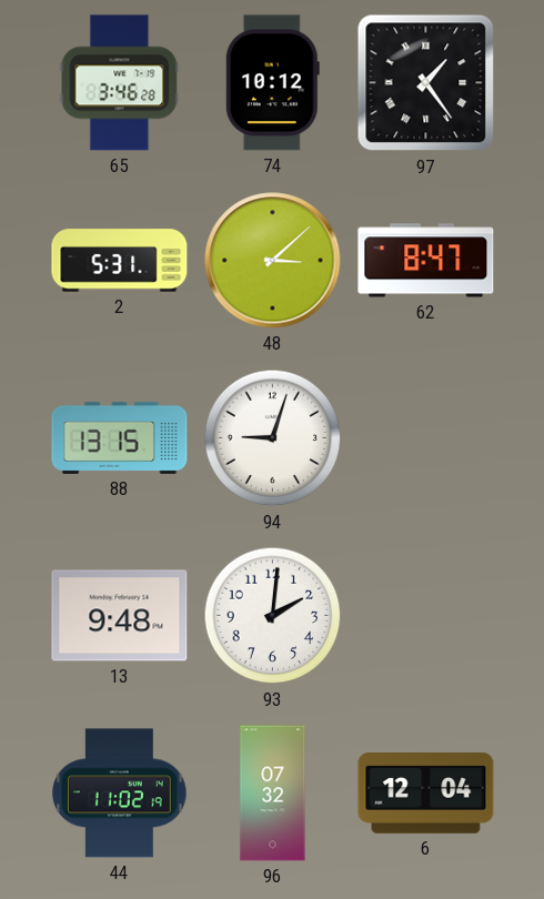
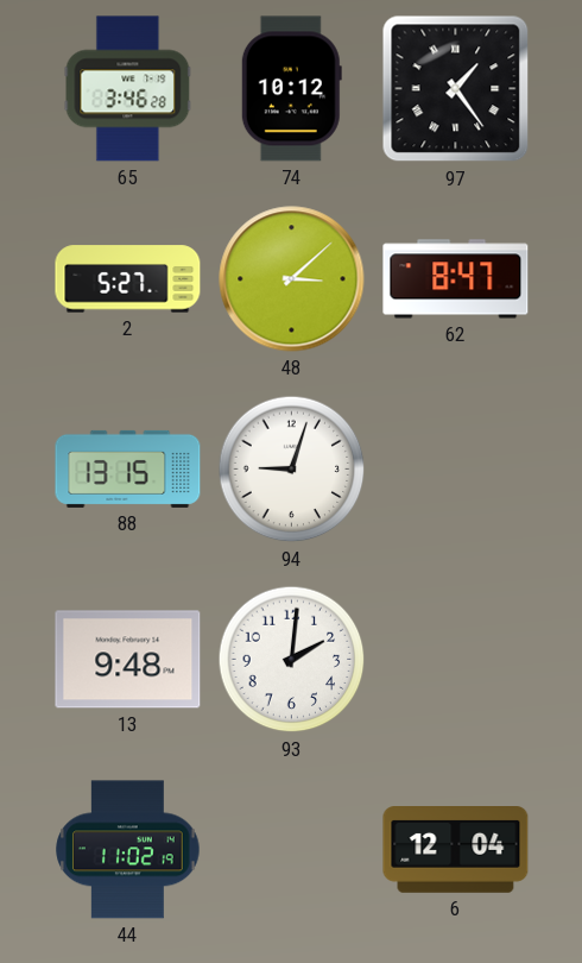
2: 5:31 -> 5:27
96: 07:32 -> none
